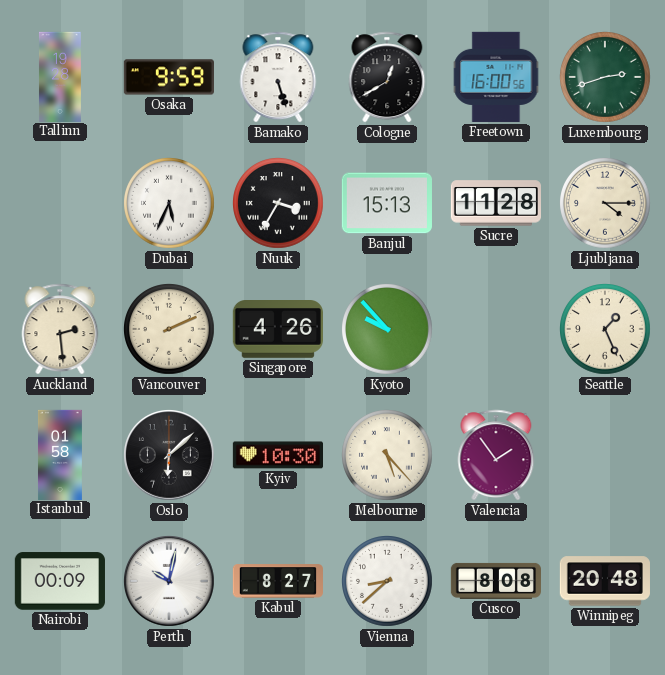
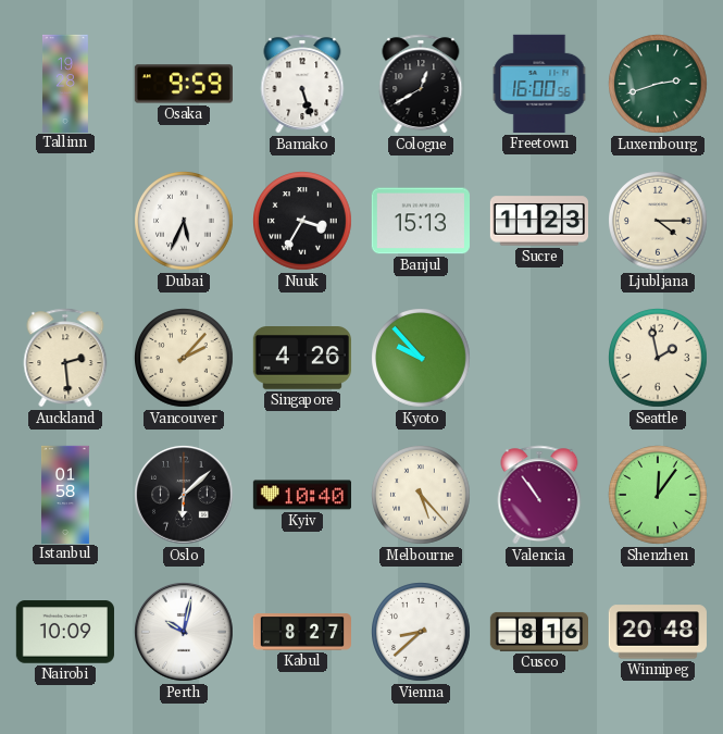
Sucre: 11:28 -> 11:23
Vancouver: 2:11 -> 2:07
Seattle: 1:26 -> 1:58
Kyiv: 10:30 -> 10:40
Valencia: 1:54 -> 10:54
Shenzhen: none -> 12:06
Nairobi: 00:09 -> 10:09
Cusco: 8:08 -> 8:16
